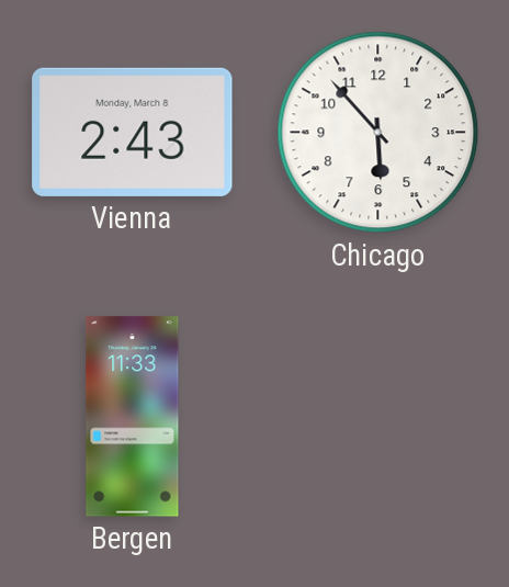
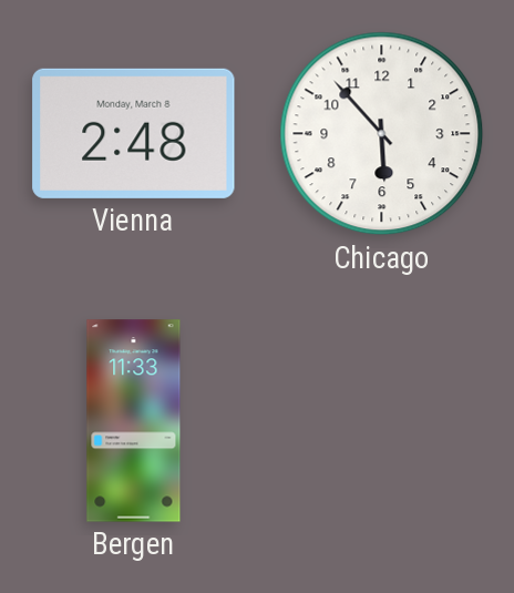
Vienna: 2:43 -> 2:48
